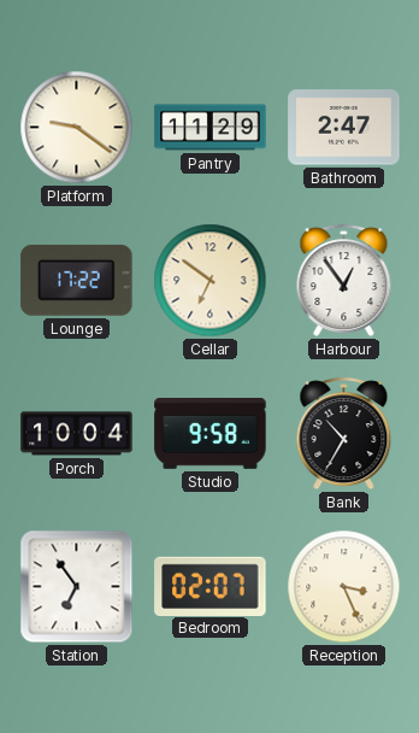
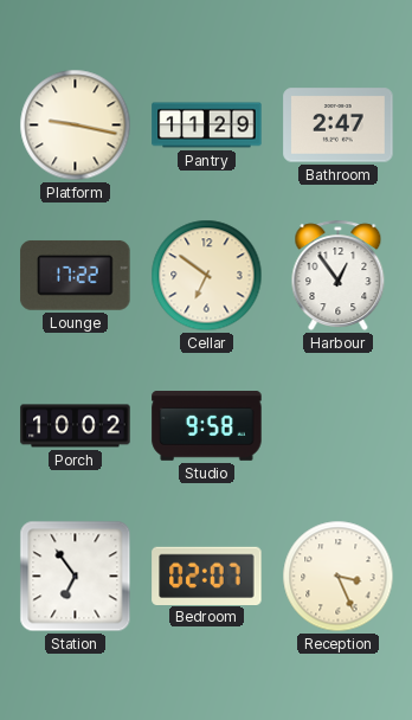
Platform: 9:21 -> 9:17
Porch: 10:04 -> 10:02
Bank: 10:35 -> none
